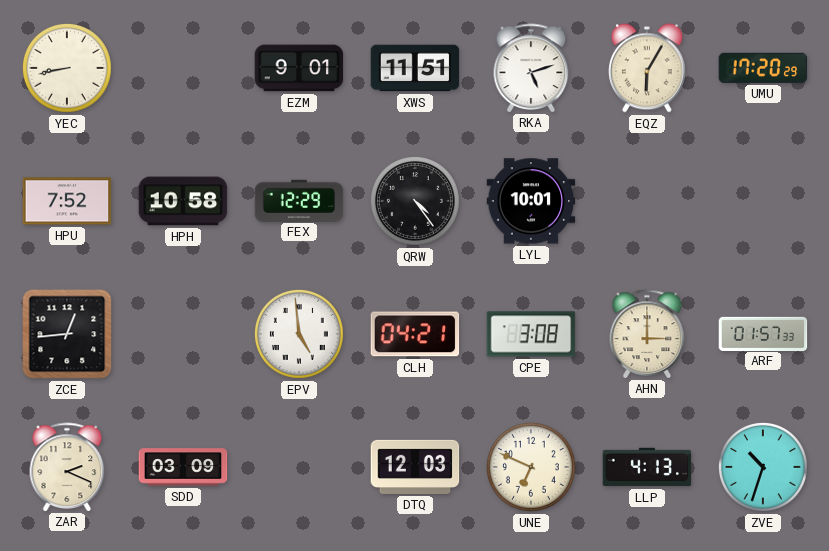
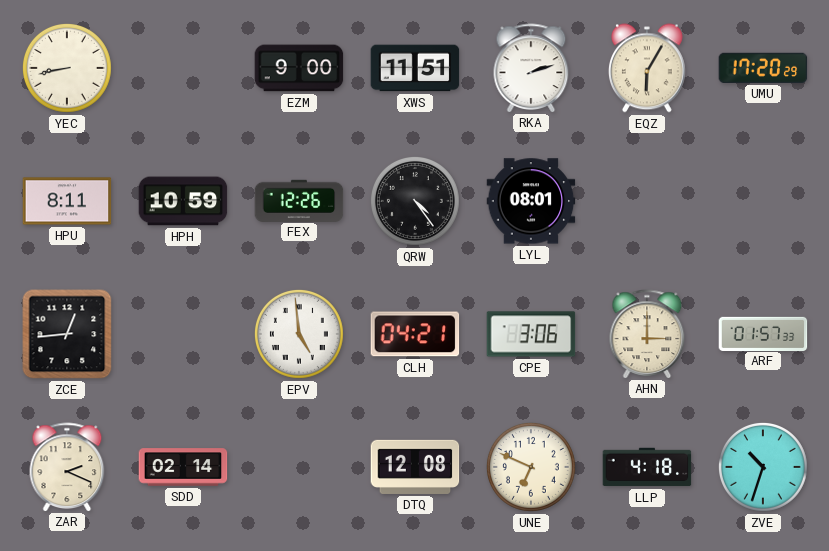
EZM: 9:01 -> 9:00
RKA: 5:12 -> 2:12
HPU: 7:52 -> 8:11
HPH: 10:58 -> 10:59
FEX: 12:29 -> 12:26
LYL: 10:01 -> 08:01
CPE: 3:08 -> 3:06
SDD: 03:09 -> 02:14
DTQ: 12:03 -> 12:08
LLP: 4:13 -> 4:18
